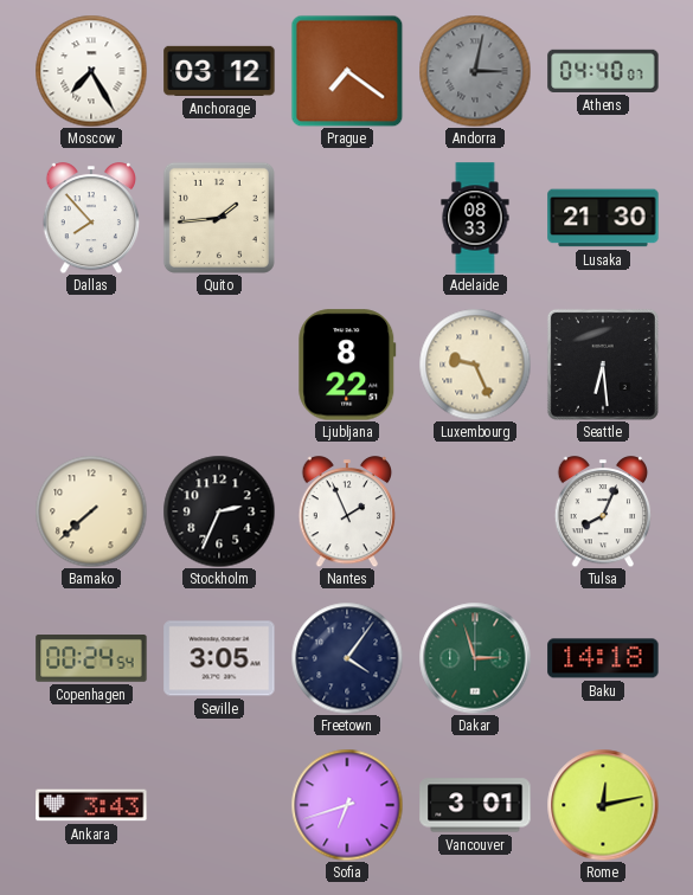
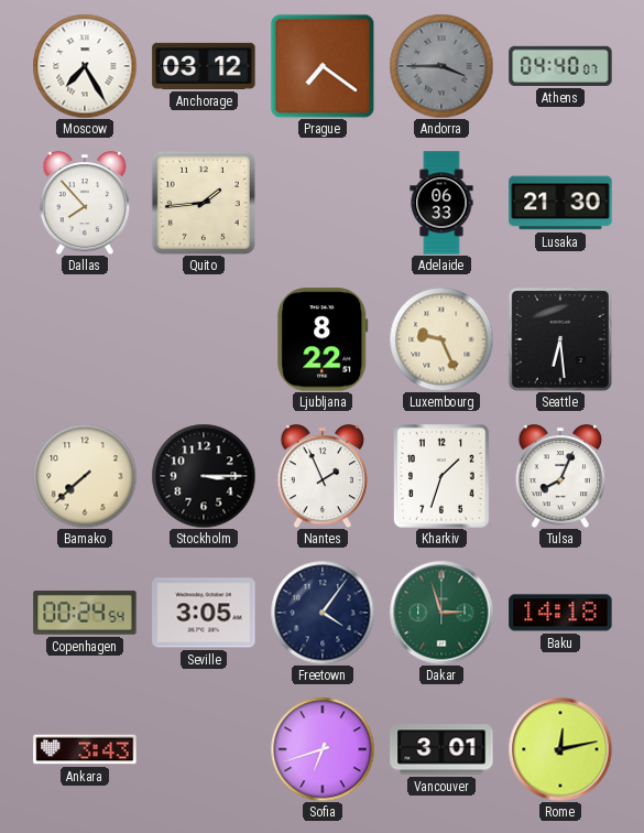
Andorra: 3:02 -> 3:45
Adelaide: 08:33 -> 06:33
Stockholm: 2:34 -> 3:15
Kharkiv: none -> 1:33
